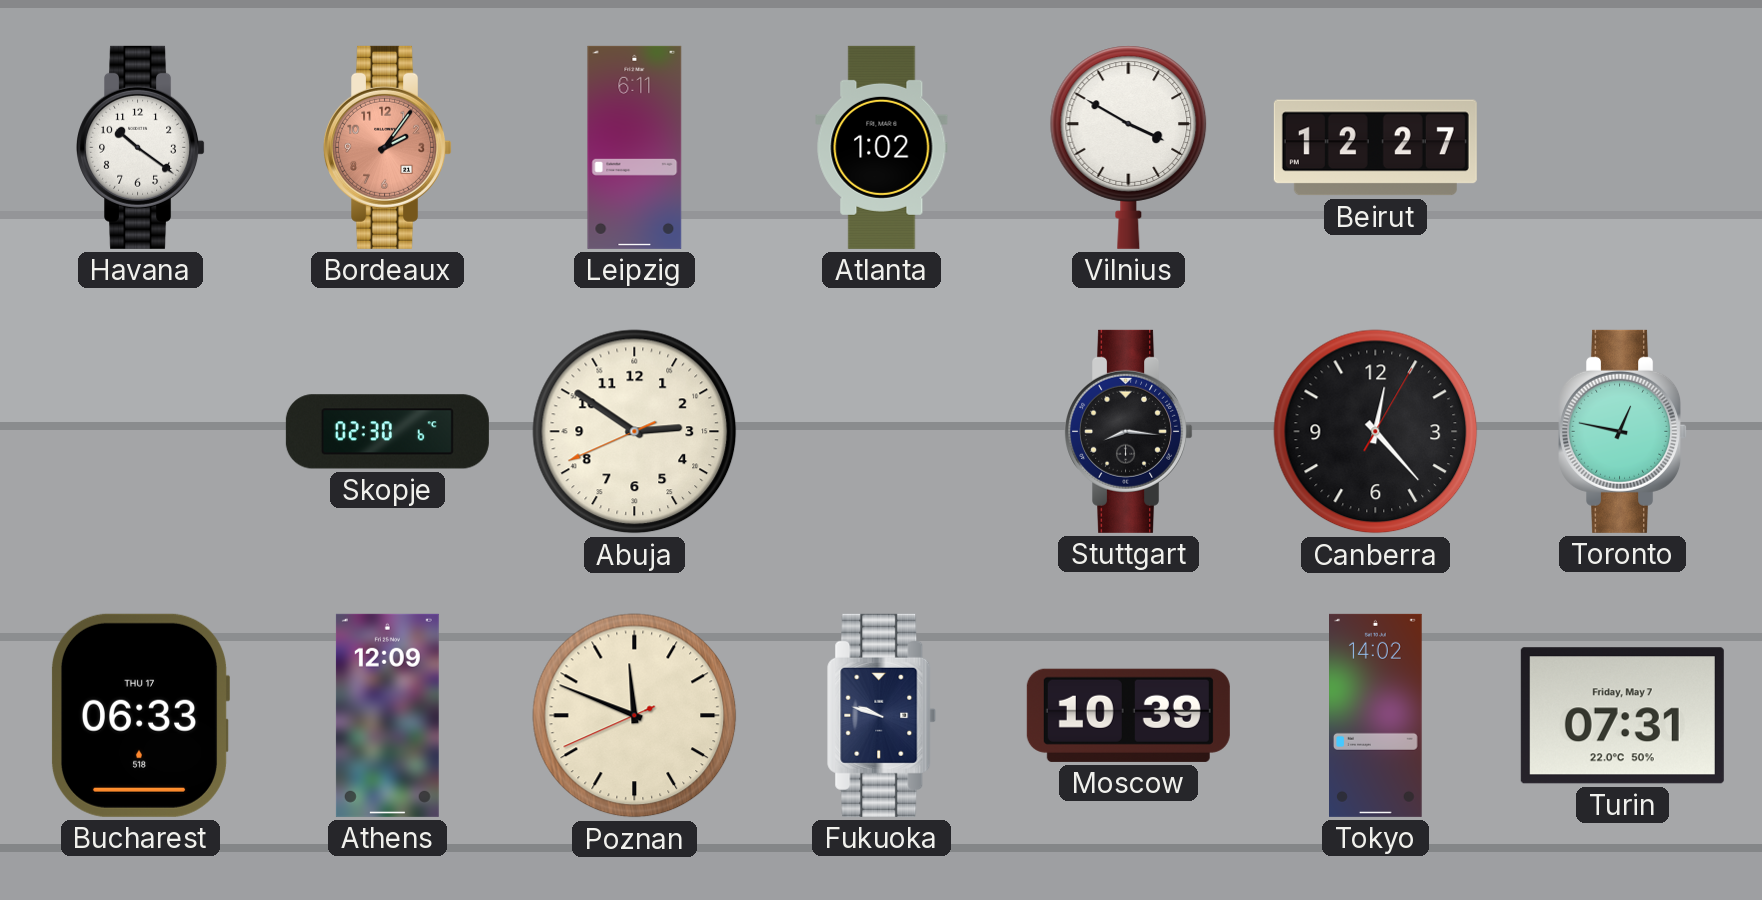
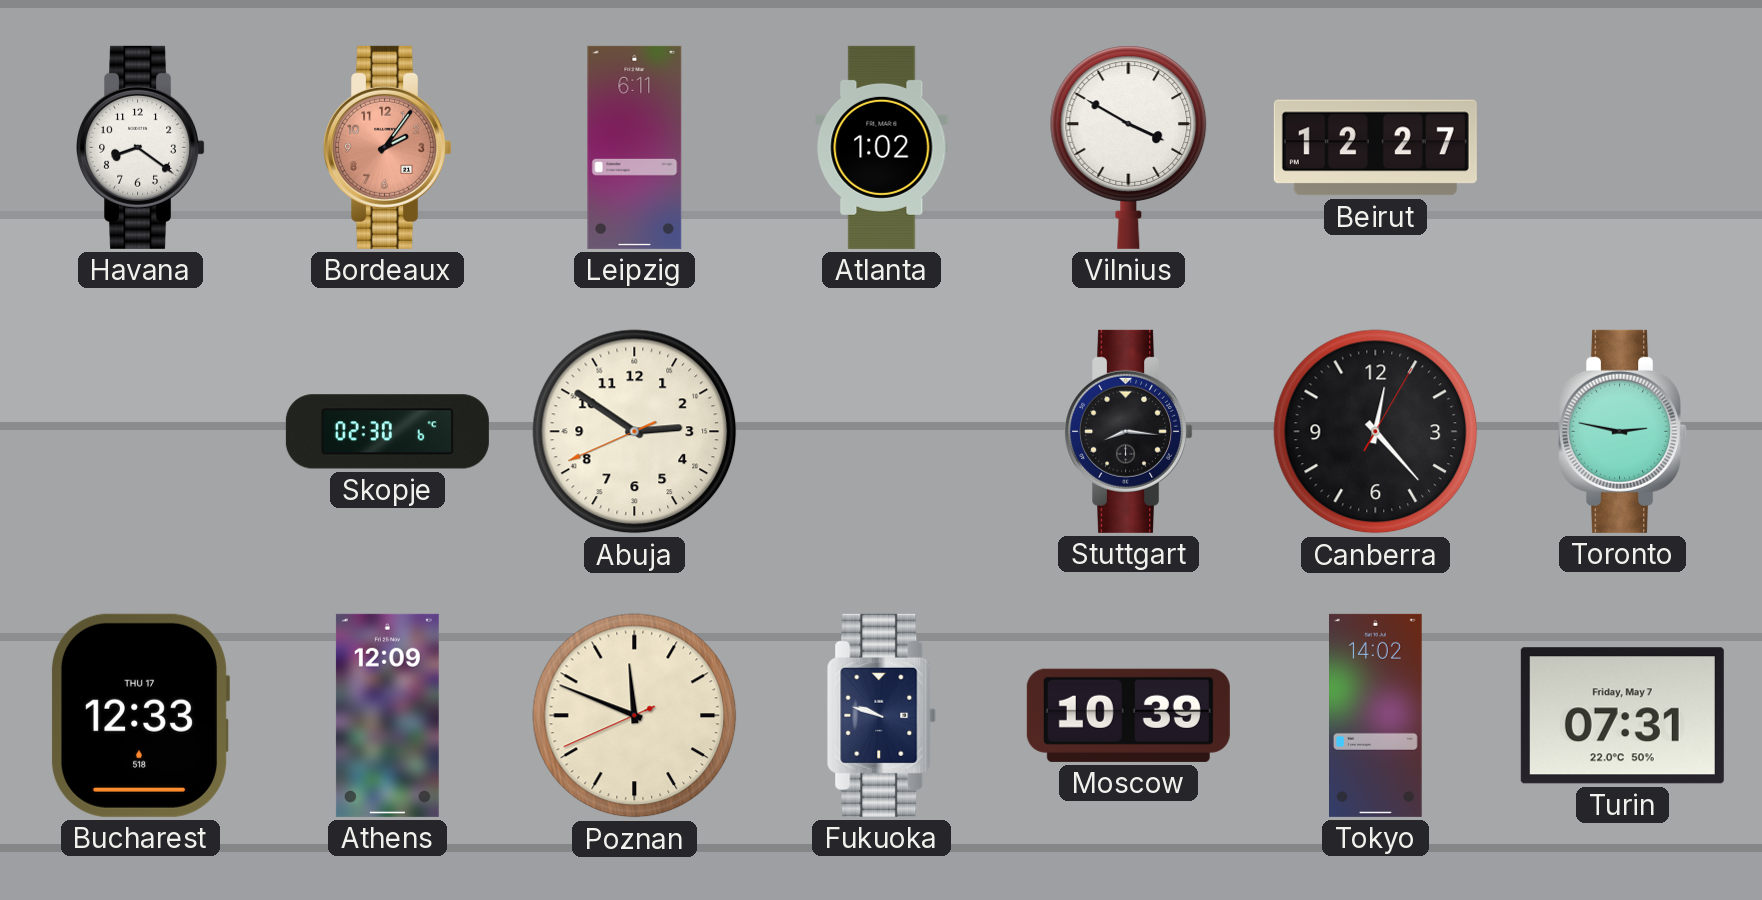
Havana: 10:21 -> 8:21
Toronto: 12:47 -> 2:47
Bucharest: 06:33 -> 12:33
